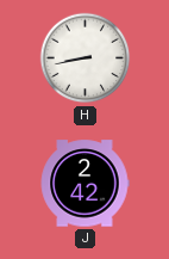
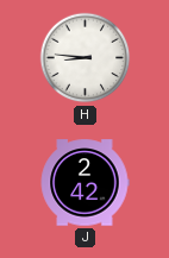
H: 8:43 -> 8:46
